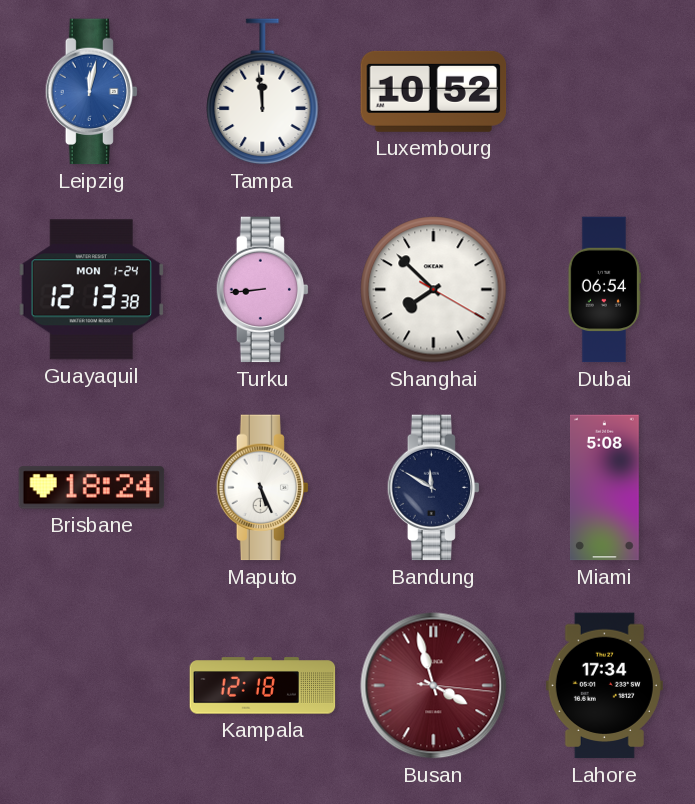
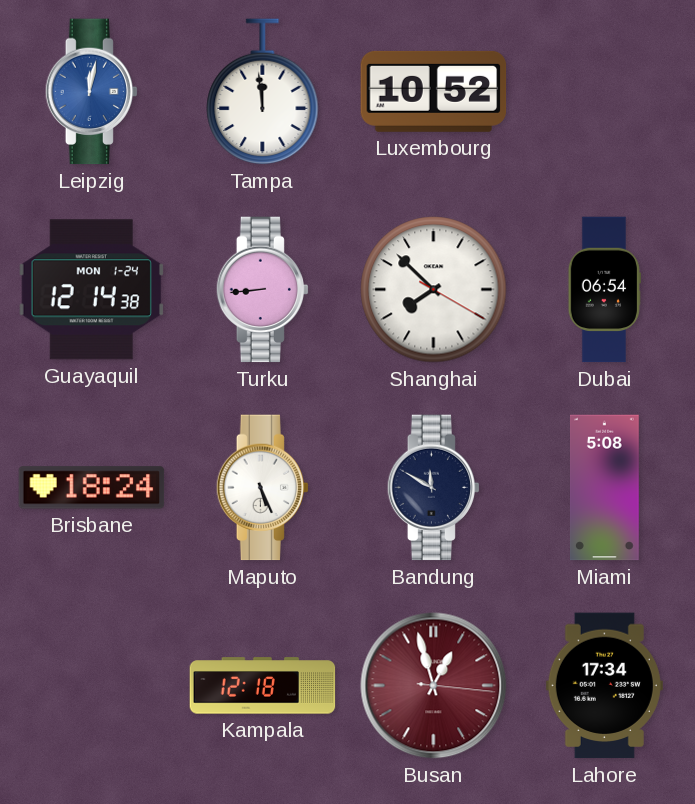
Guayaquil: 12:13 -> 12:14
Busan: 3:57 -> 12:57
